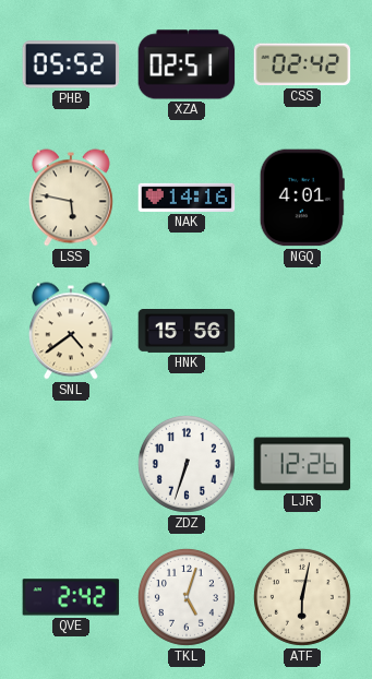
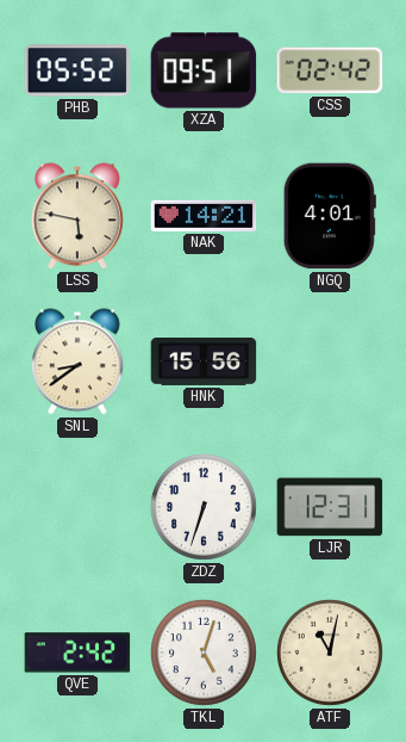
XZA: 02:51 -> 09:51
NAK: 14:16 -> 14:21
SNL: 4:39 -> 8:39
LJR: 12:26 -> 12:31
ATF: 6:02 -> 11:02
